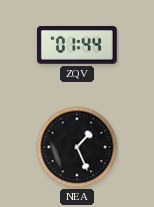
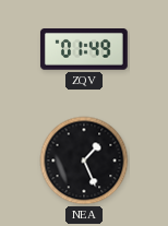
ZQV: 01:44 -> 01:49
